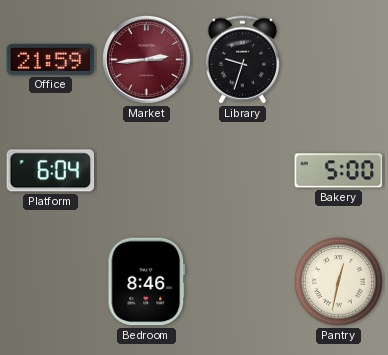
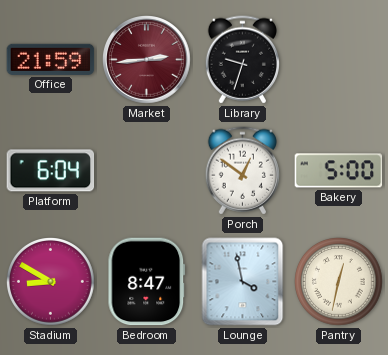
Porch: none -> 12:51
Stadium: none -> 8:50
Bedroom: 8:46 -> 8:47
Lounge: none -> 3:58
